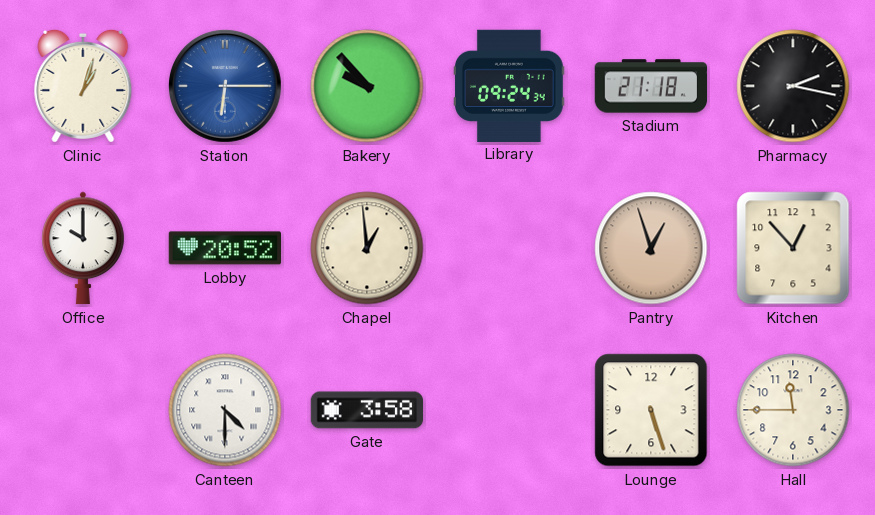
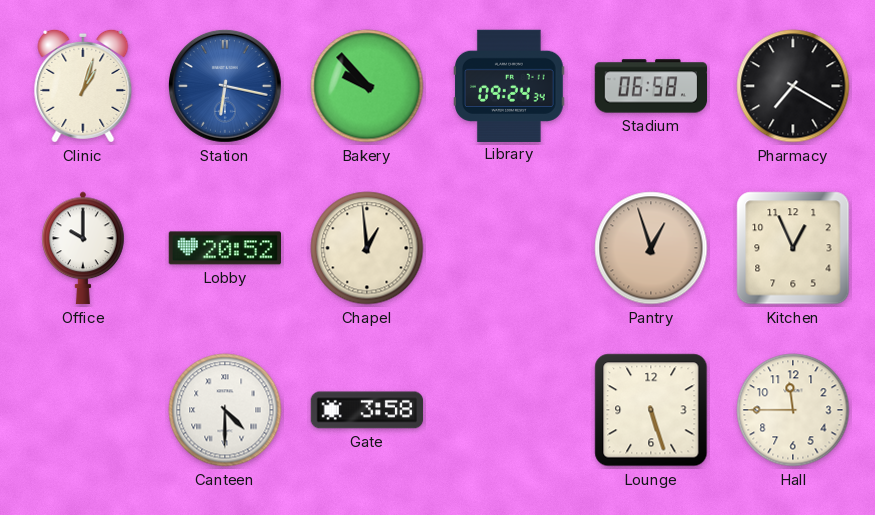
Station: 6:15 -> 6:17
Stadium: 21:18 -> 06:58
Pharmacy: 2:17 -> 7:20
Kitchen: 12:53 -> 12:56
